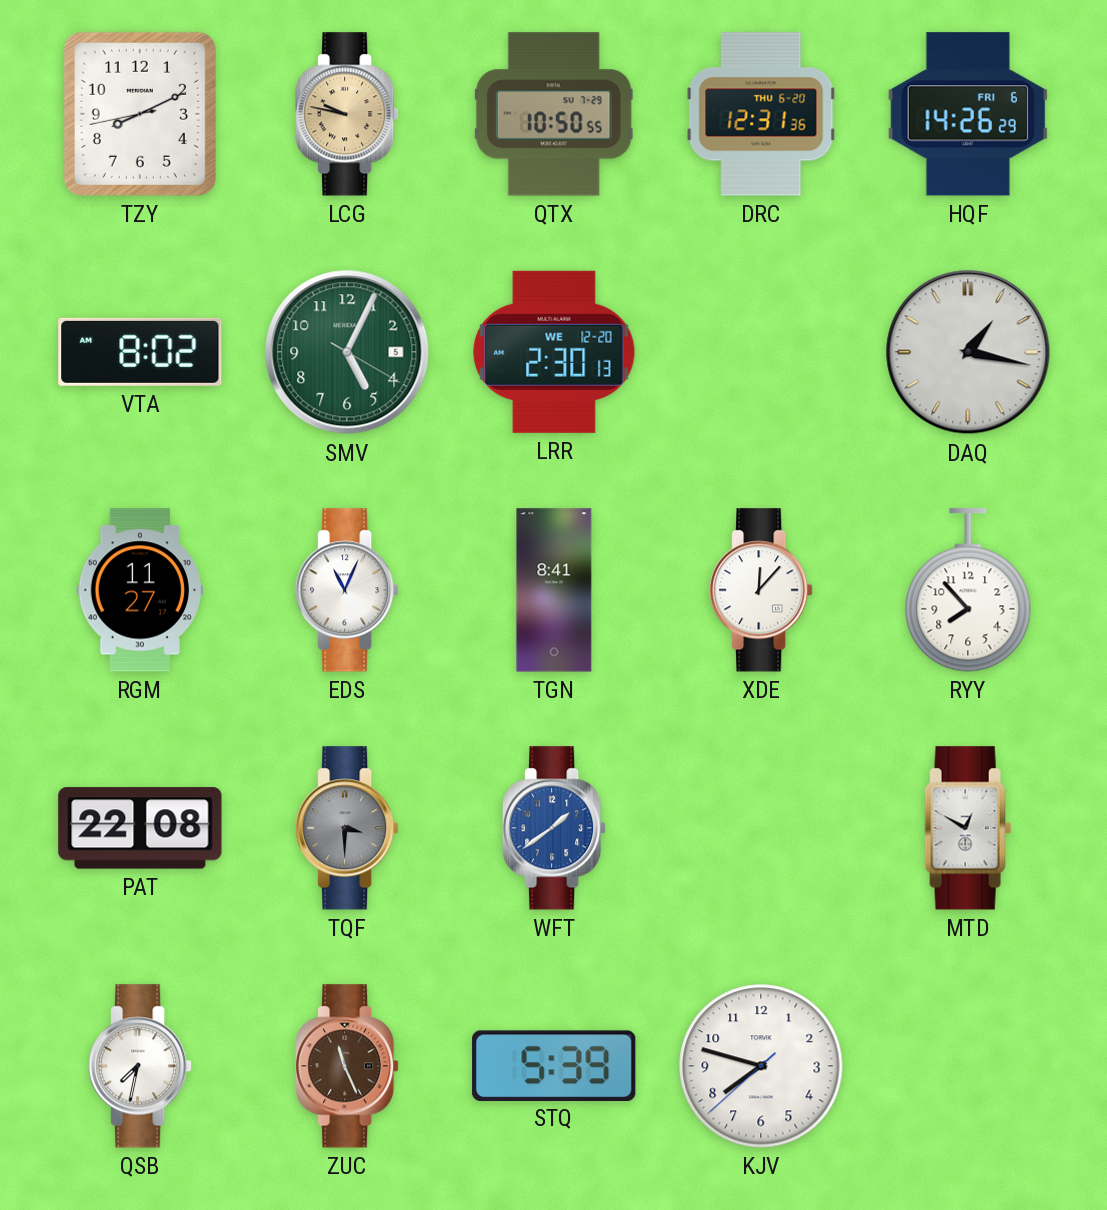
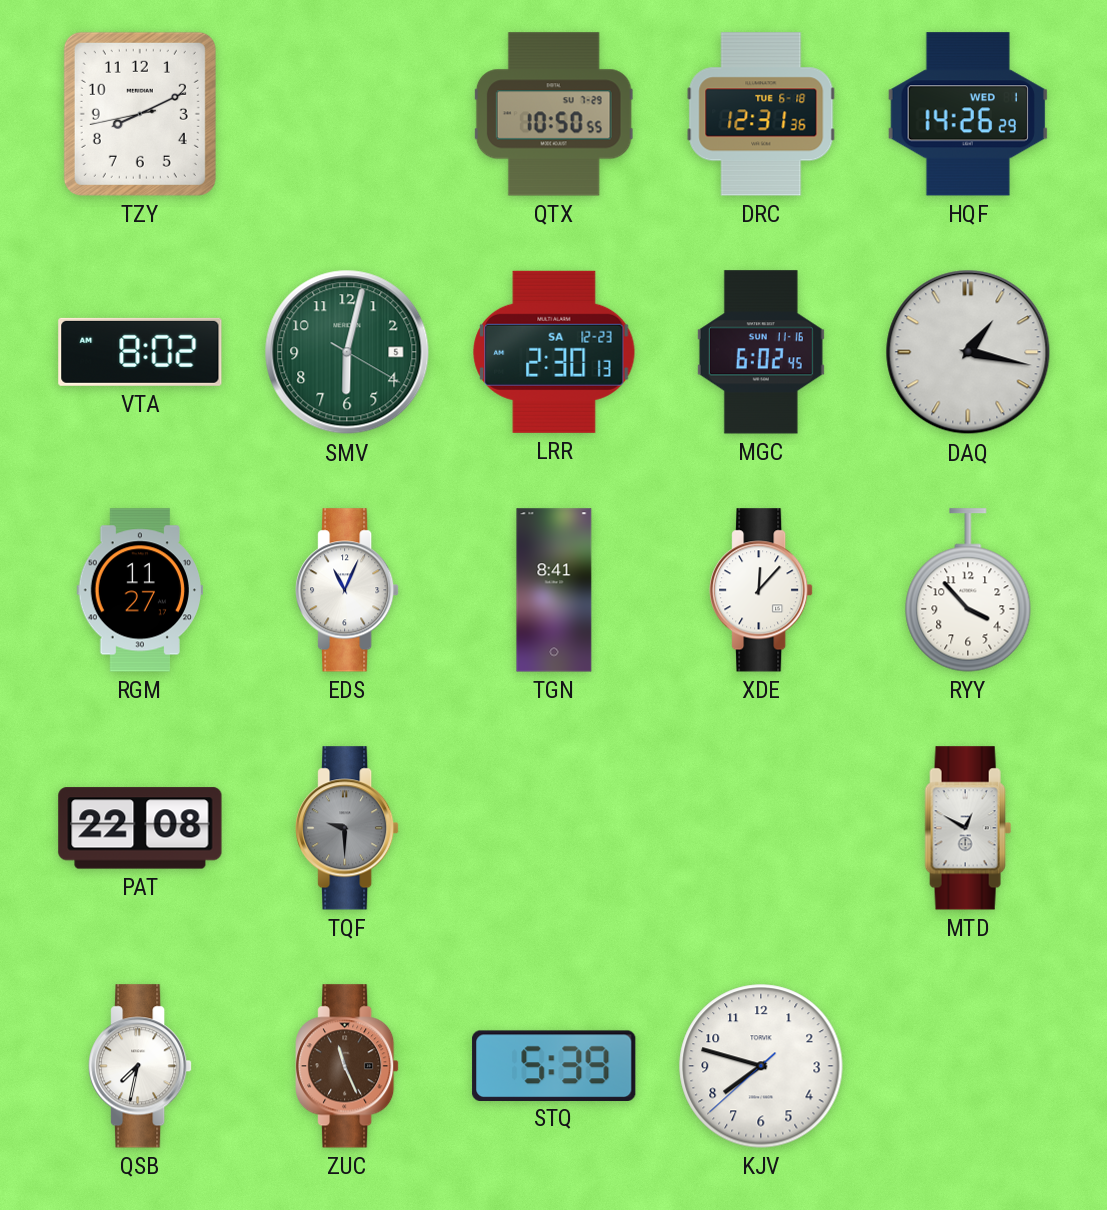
LCG: 9:47 -> none
DRC date: THU 6-20 -> TUE 6-18
HQF date: FRI 6 -> WED 1
SMV: 5:04 -> 6:02
LRR date: WE 12-20 -> SA 12-23
MGC: none -> 6:02
RYY: 7:53 -> 3:53
TQF: 3:30 -> 9:30
WFT: 1:39 -> none
